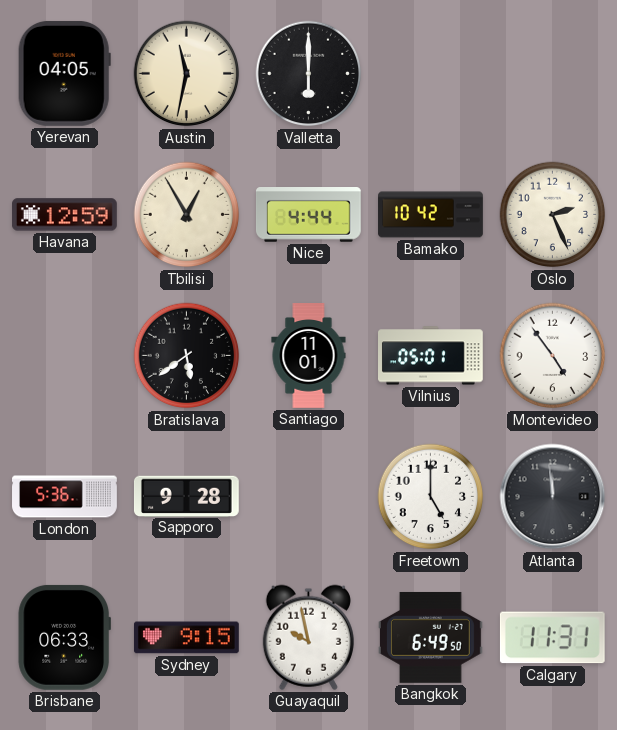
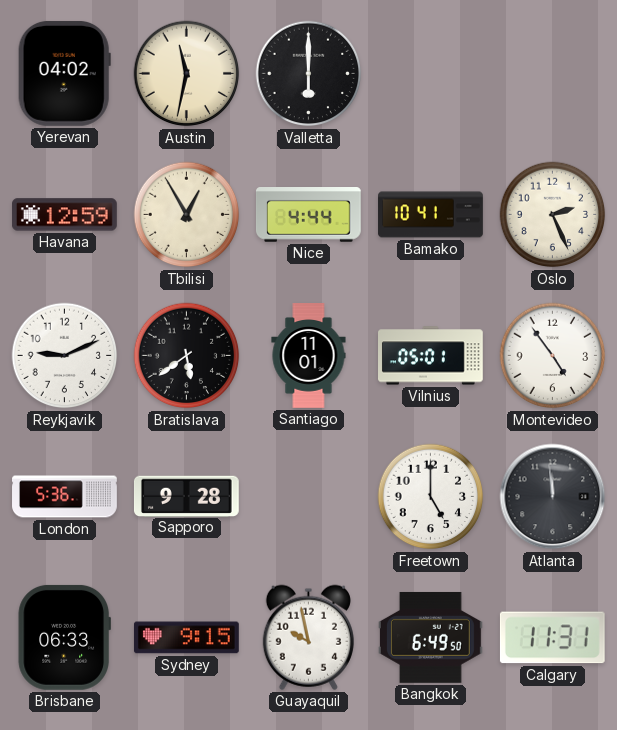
Yerevan: 04:05 -> 04:02
Bamako: 10:42 -> 10:41
Reykjavik: none -> 9:11
